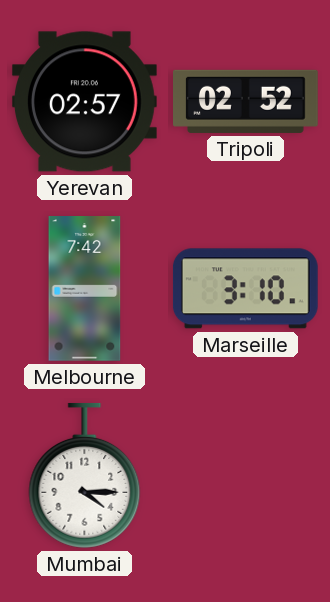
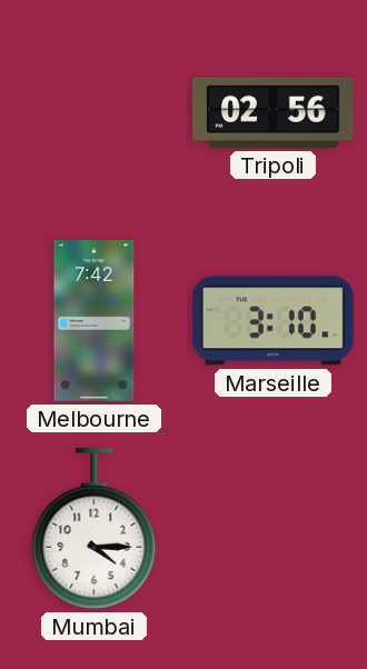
Yerevan: 02:57 -> none
Tripoli: 02:52 -> 02:56
